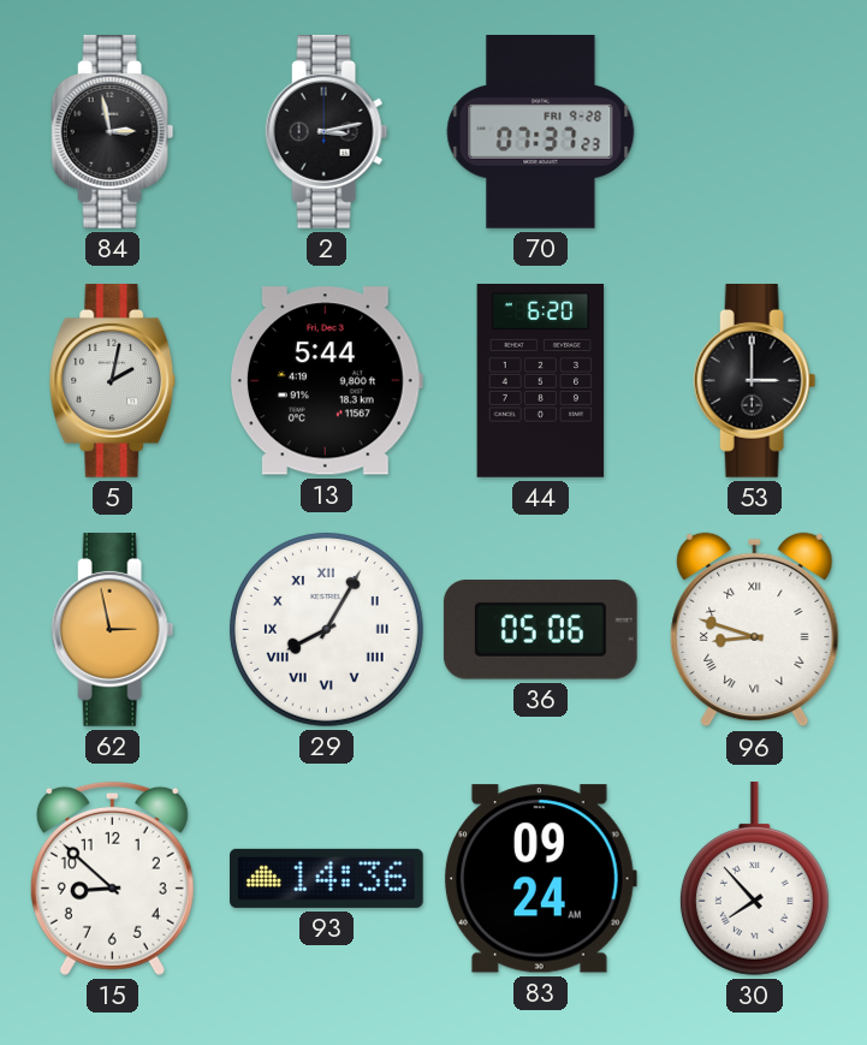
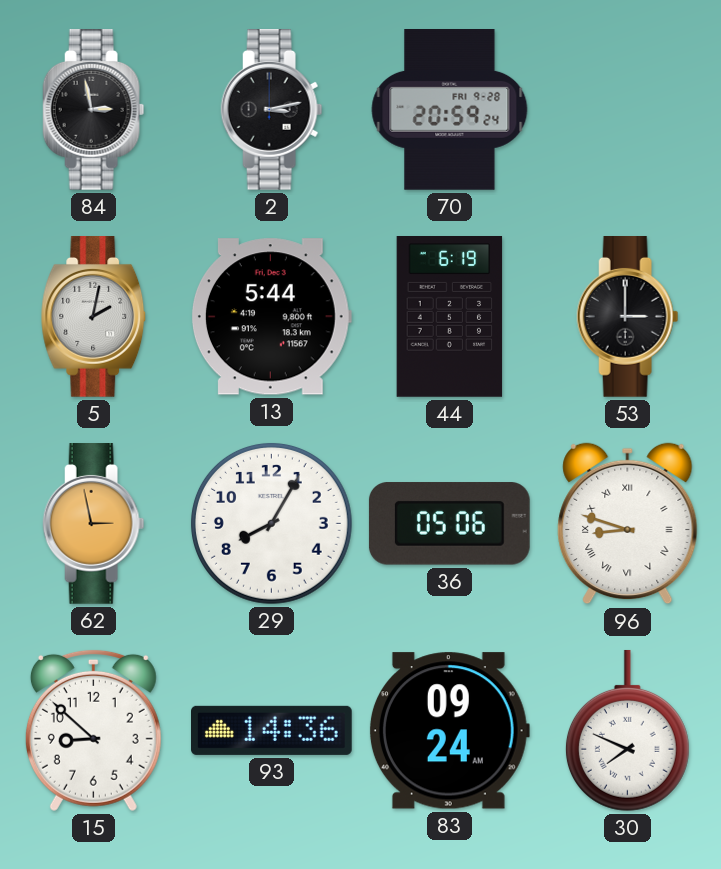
70: 07:37 -> 20:59
44: 6:20 -> 6:19
29 numerals: Roman -> Arabic
30: 7:53 -> 7:49
